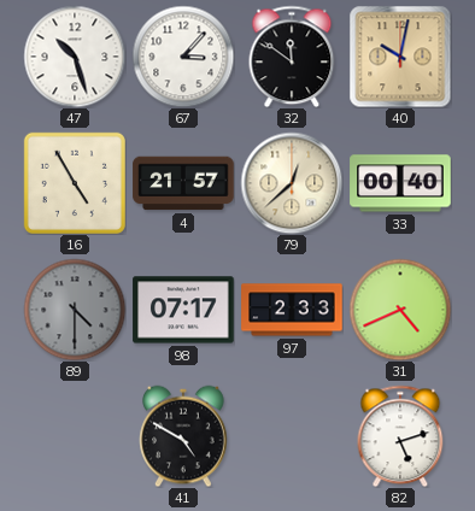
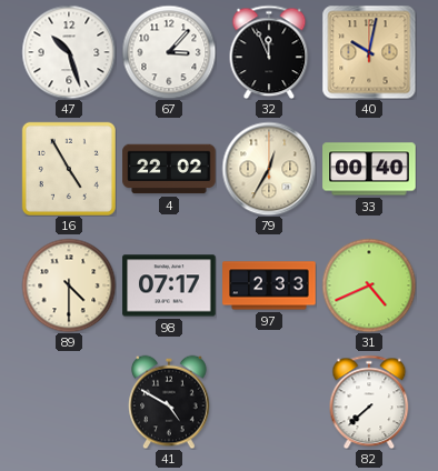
32: 11:51 -> 11:56
4: 21:57 -> 22:02
79: 12:38 -> 12:35
89 dial: grey -> cream
82: 5:12 -> 7:38
